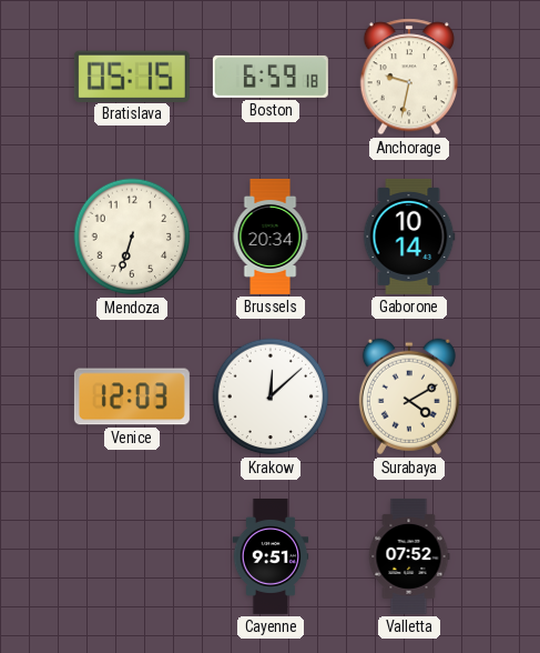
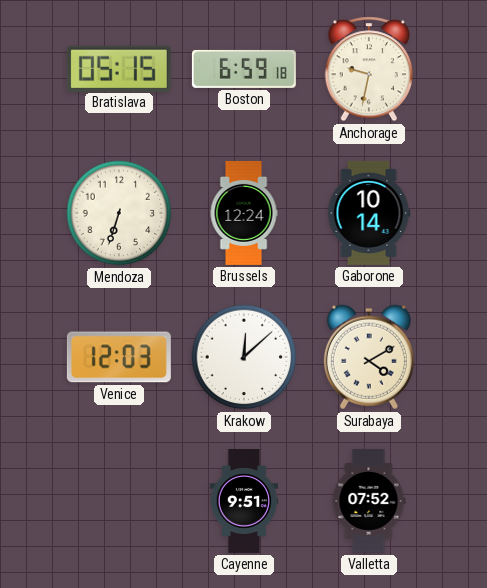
Brussels: 20:34 -> 12:24
